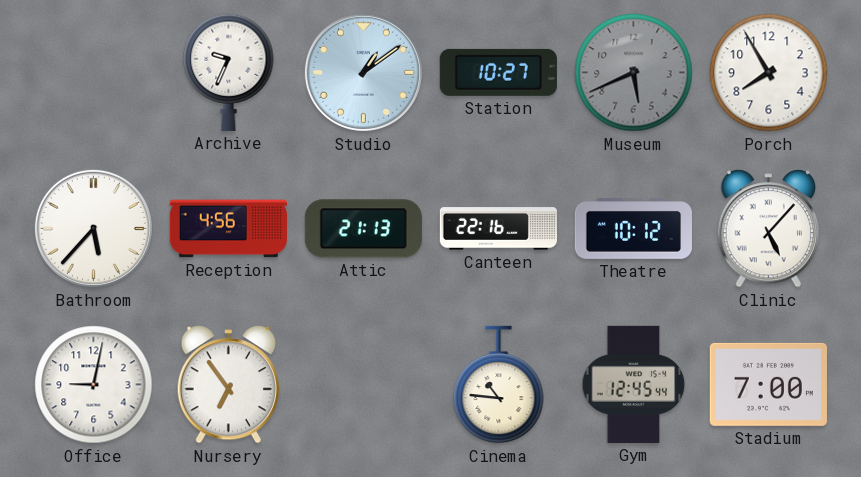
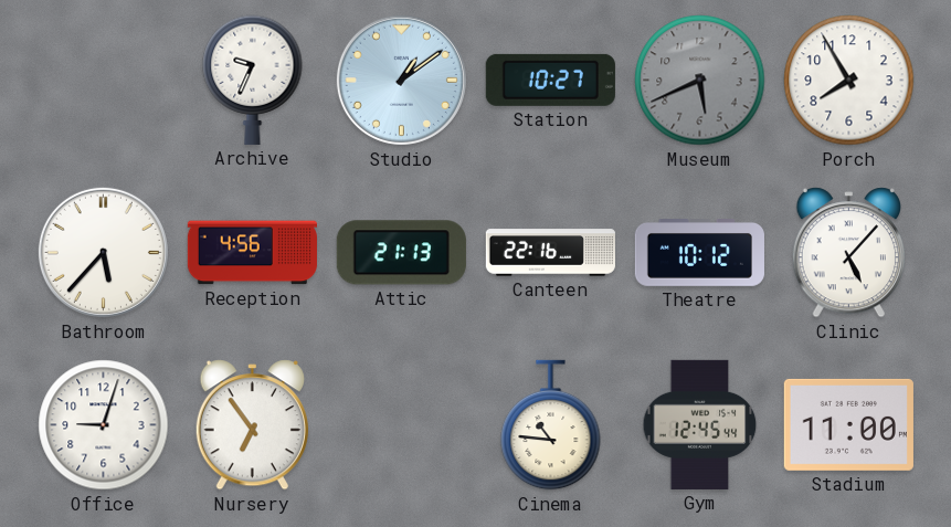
Office: 9:02 -> 9:03
Stadium: 7:00 -> 11:00
